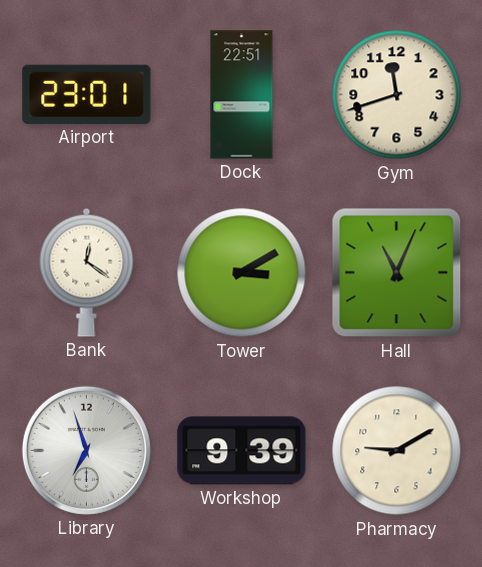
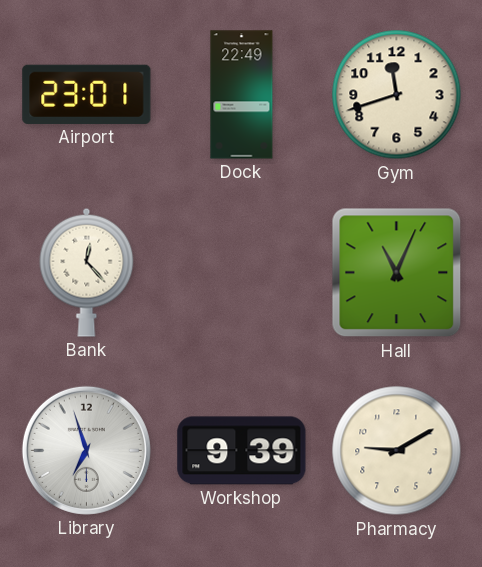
Dock: 22:51 -> 22:49
Bank: 12:21 -> 12:23
Tower: 3:10 -> none
